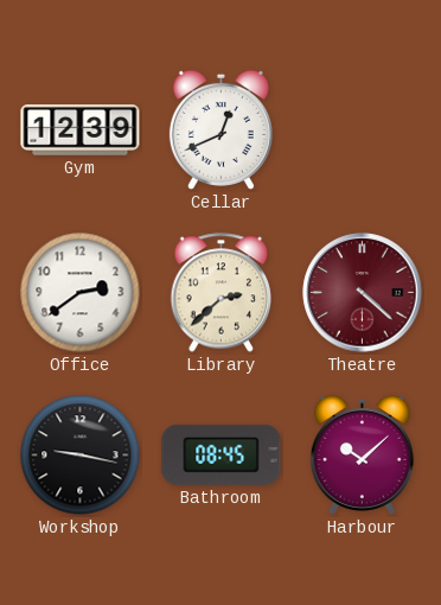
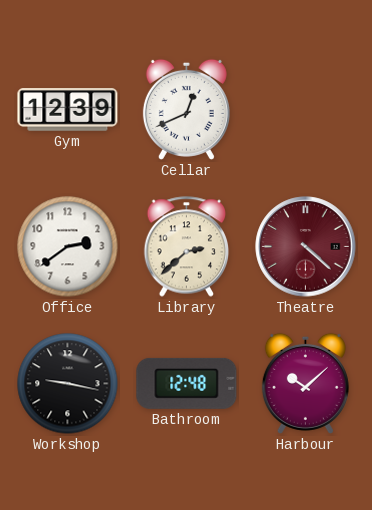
Bathroom: 08:45 -> 12:48
